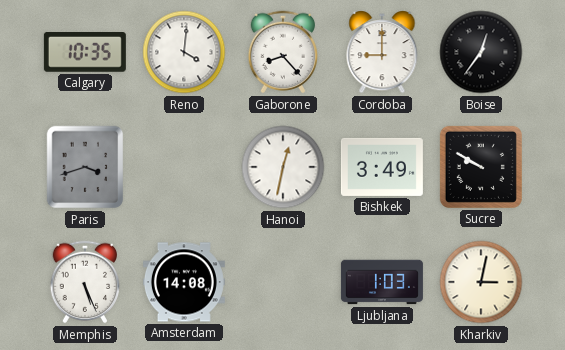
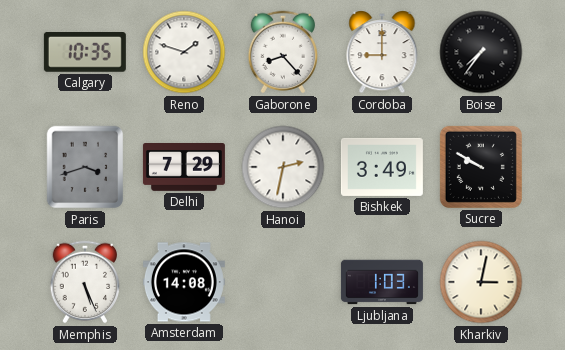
Reno: 4:01 -> 1:48
Boise: 12:36 -> 7:36
Delhi: none -> 7:29
Hanoi: 12:32 -> 2:32
